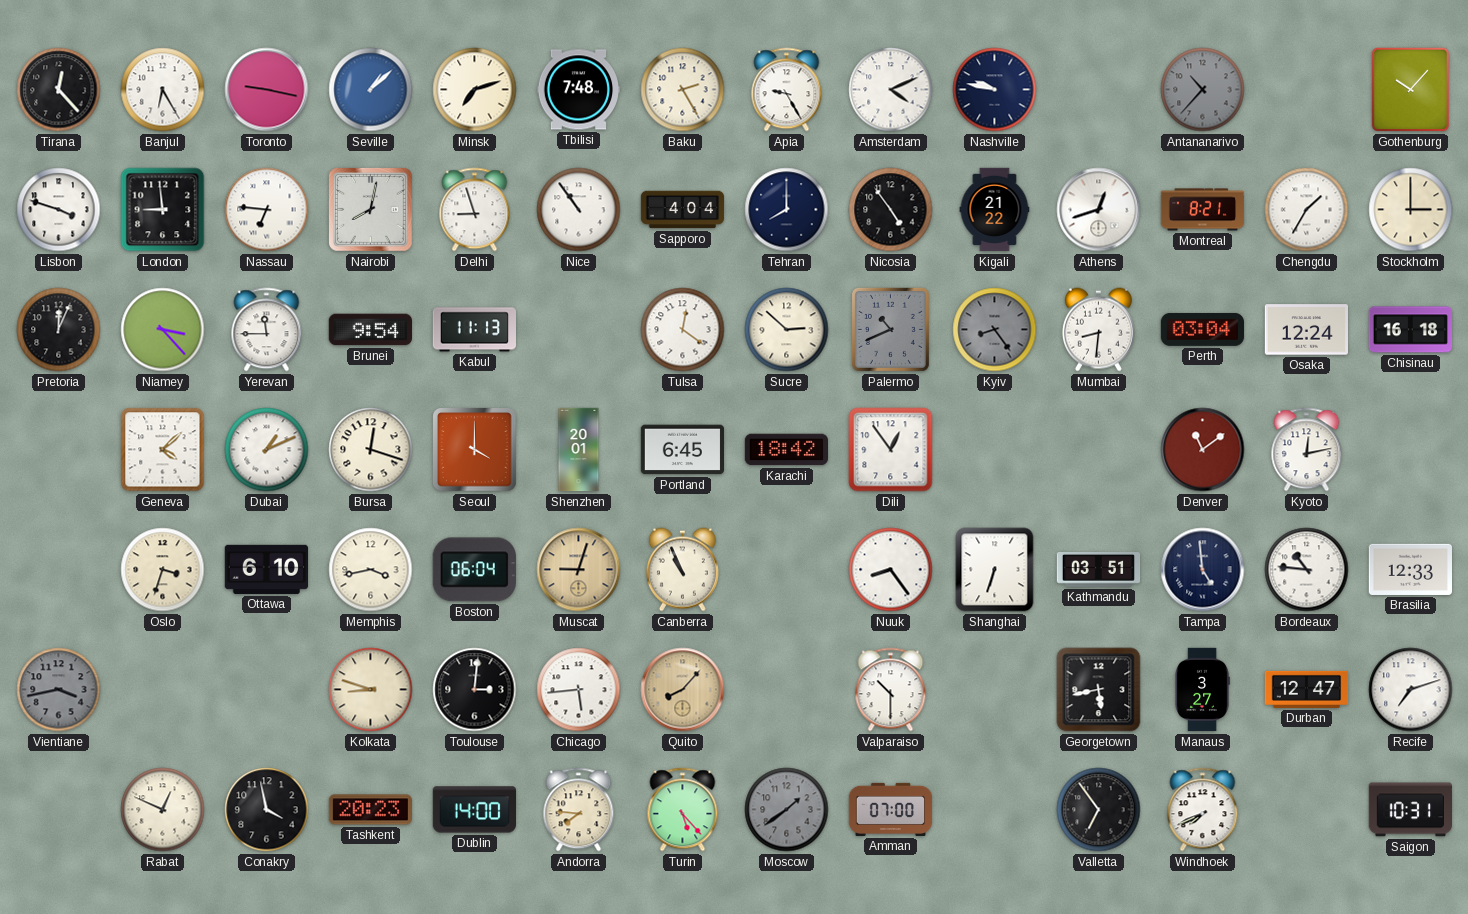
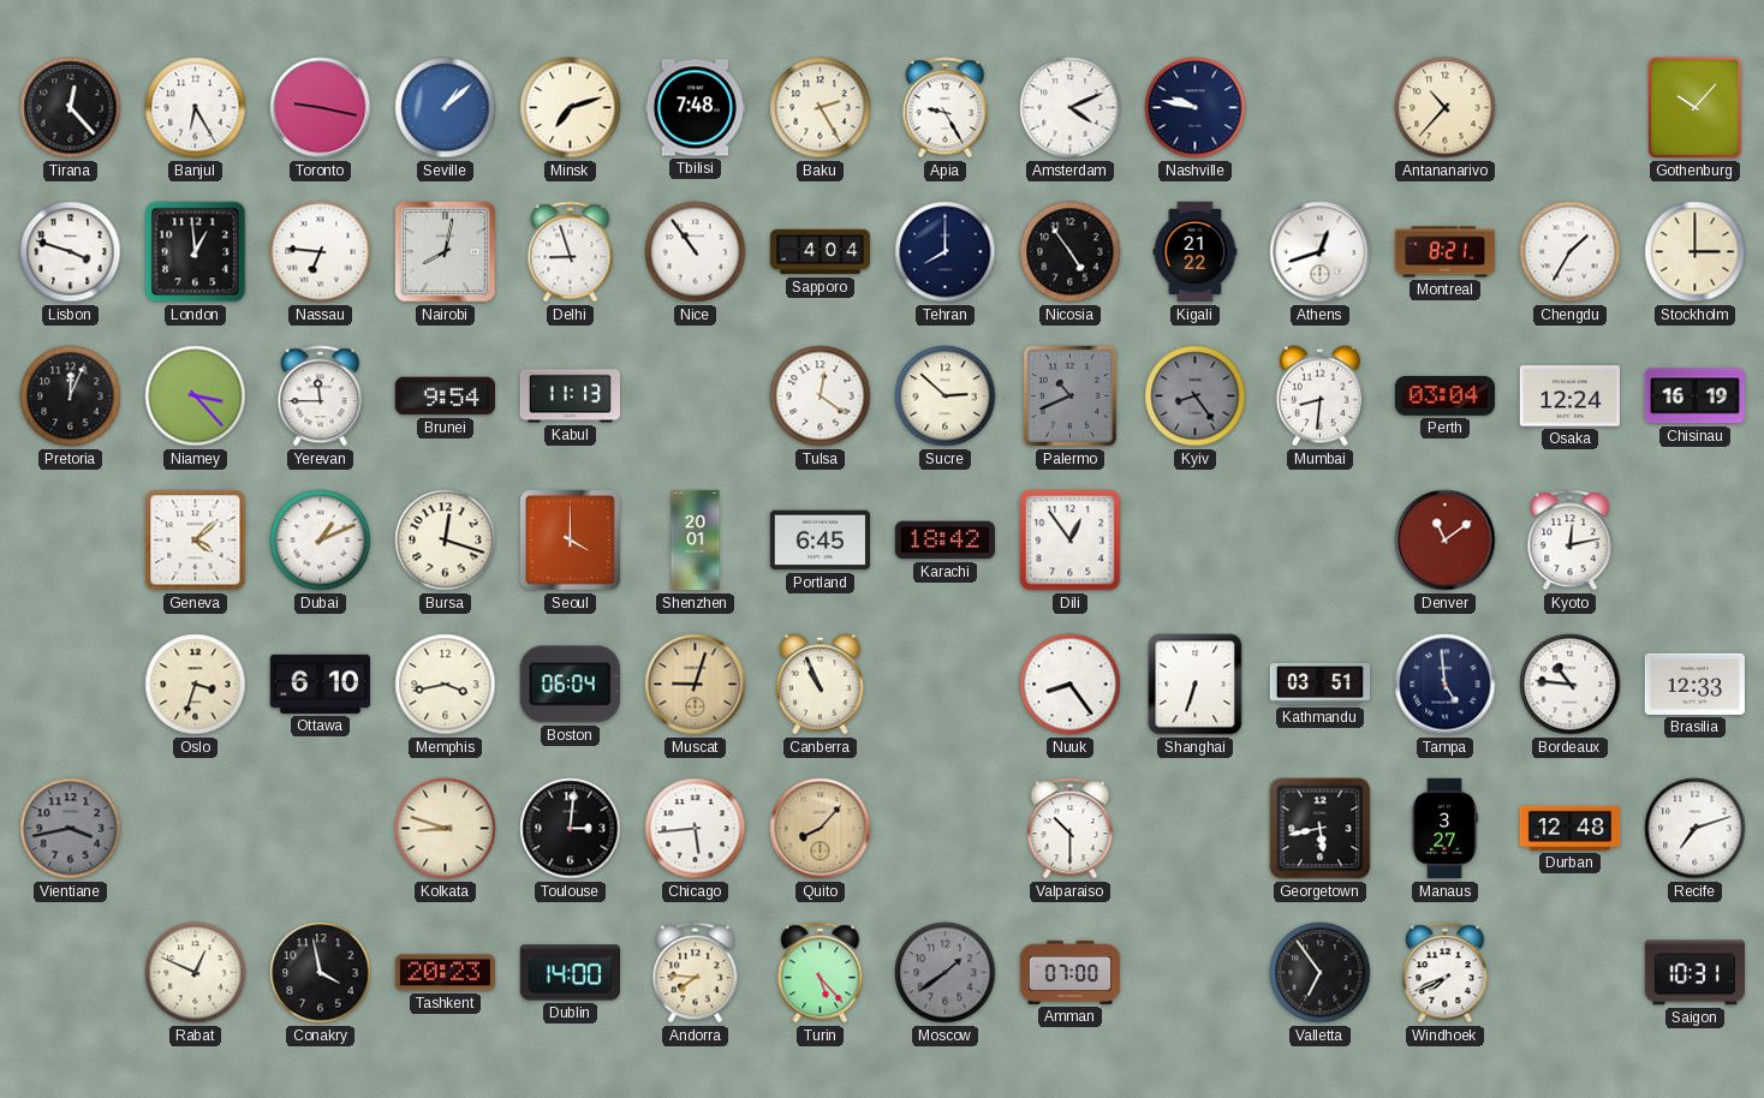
Antananarivo dial: grey -> cream
London: 8:59 -> 12:59
Chisinau: 16:18 -> 16:19
Durban: 12:47 -> 12:48
